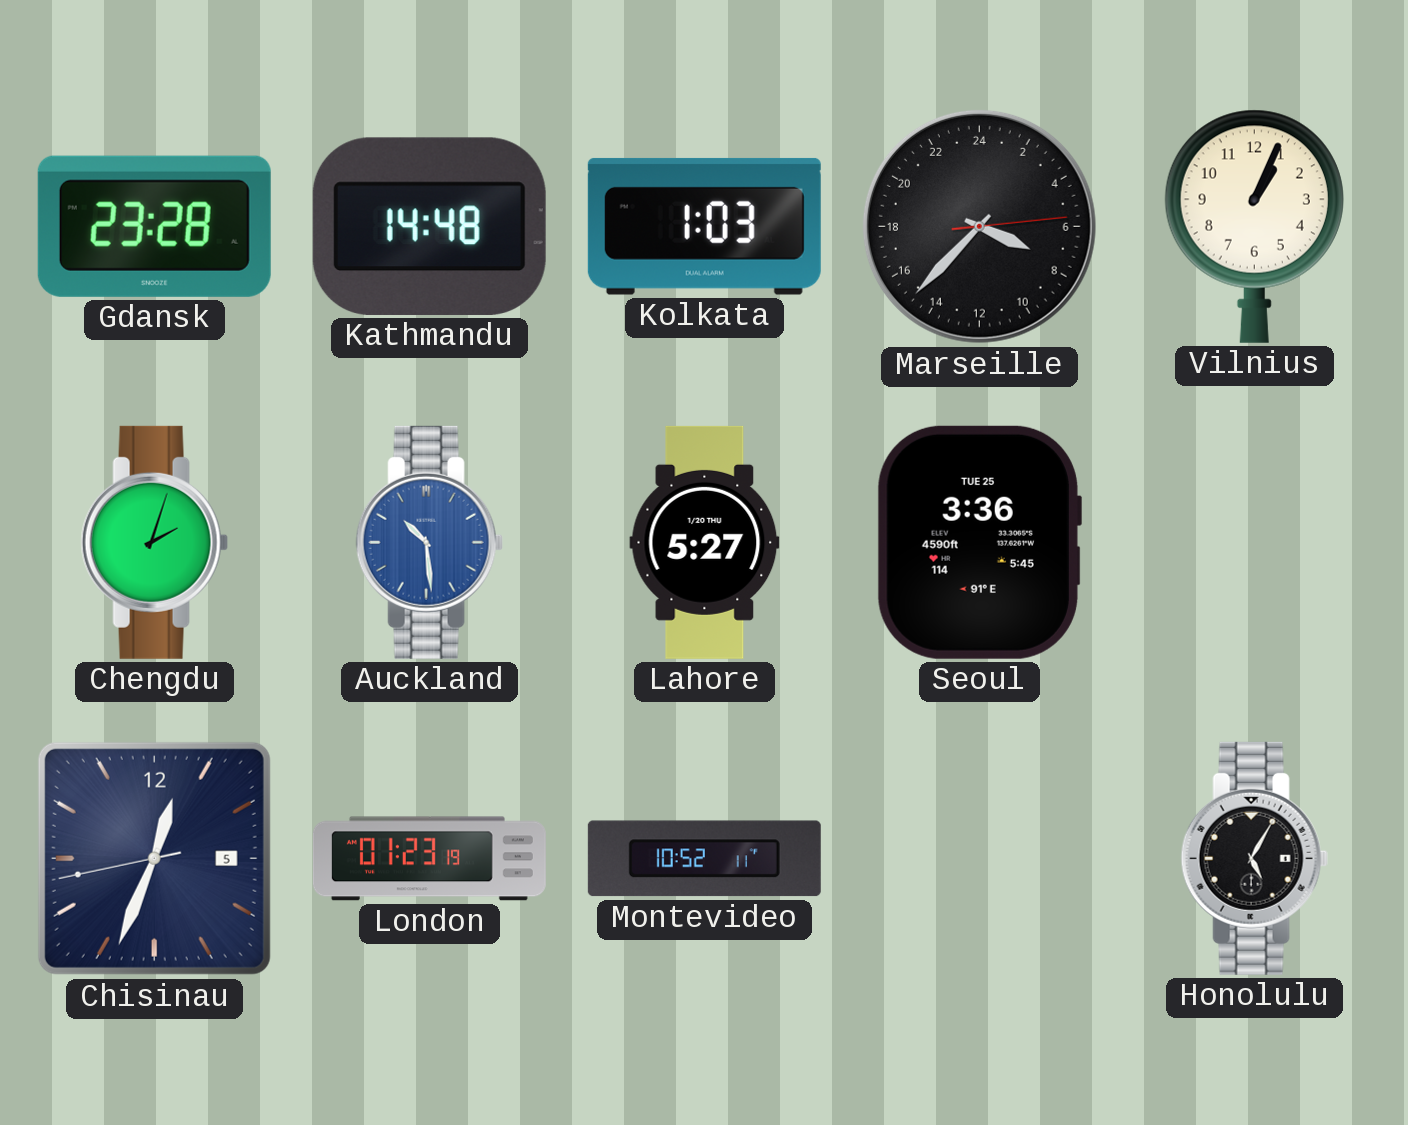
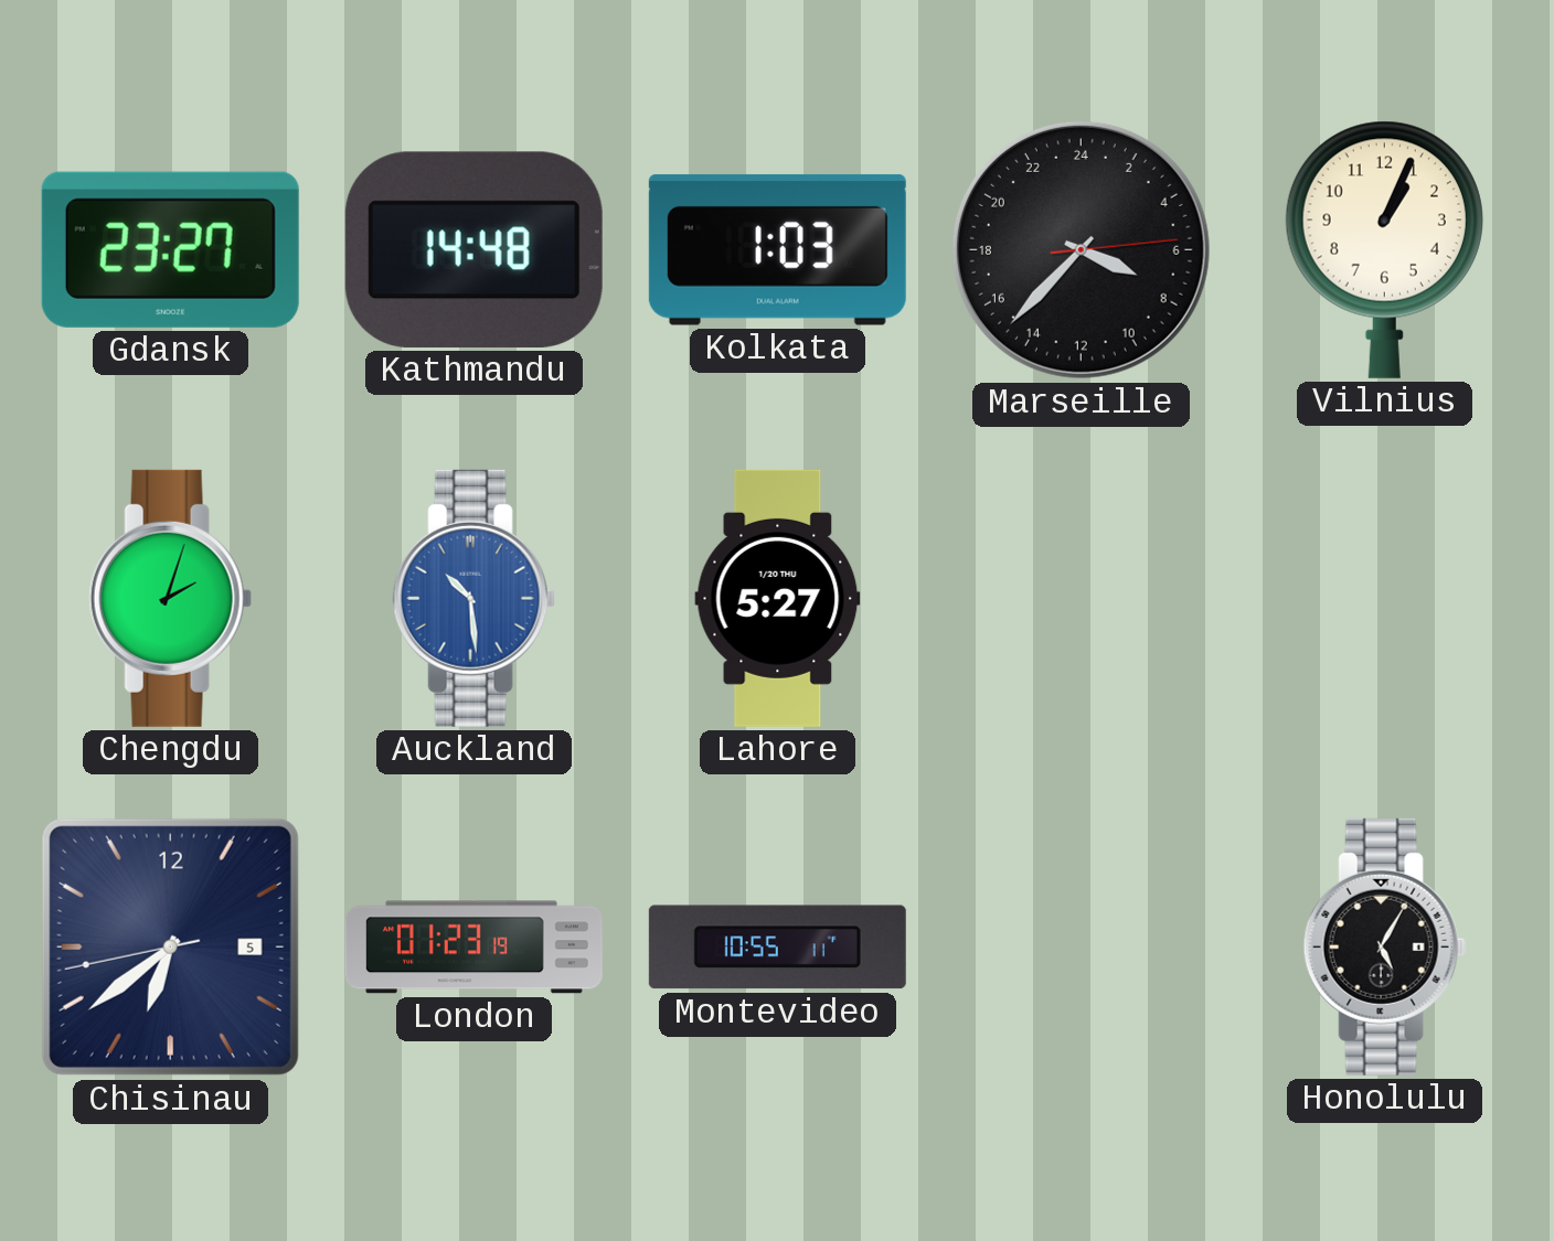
Gdansk: 23:28 -> 23:27
Seoul: 3:36 -> none
Chisinau: 12:33 -> 6:38
Montevideo: 10:52 -> 10:55
